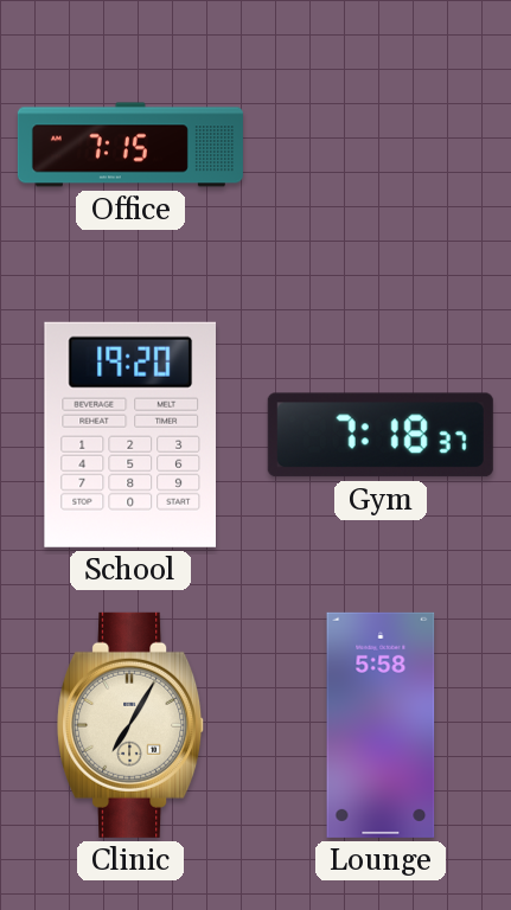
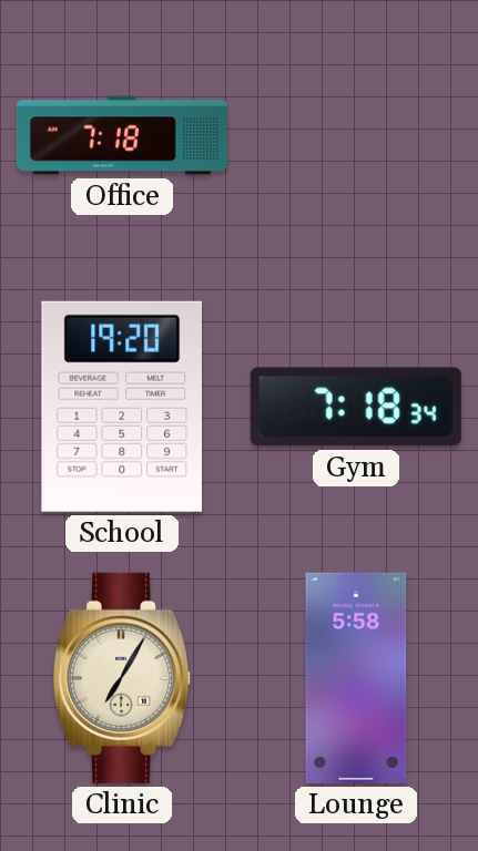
Office: 7:15 -> 7:18
Gym: 7:18:37 -> 7:18:34
